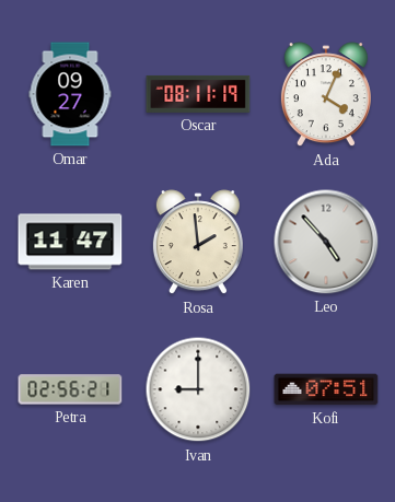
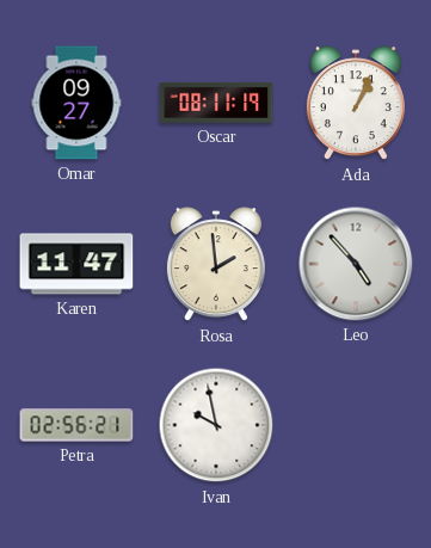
Ada: 4:04 -> 1:04
Ivan: 9:00 -> 9:58
Kofi: 07:51 -> none
